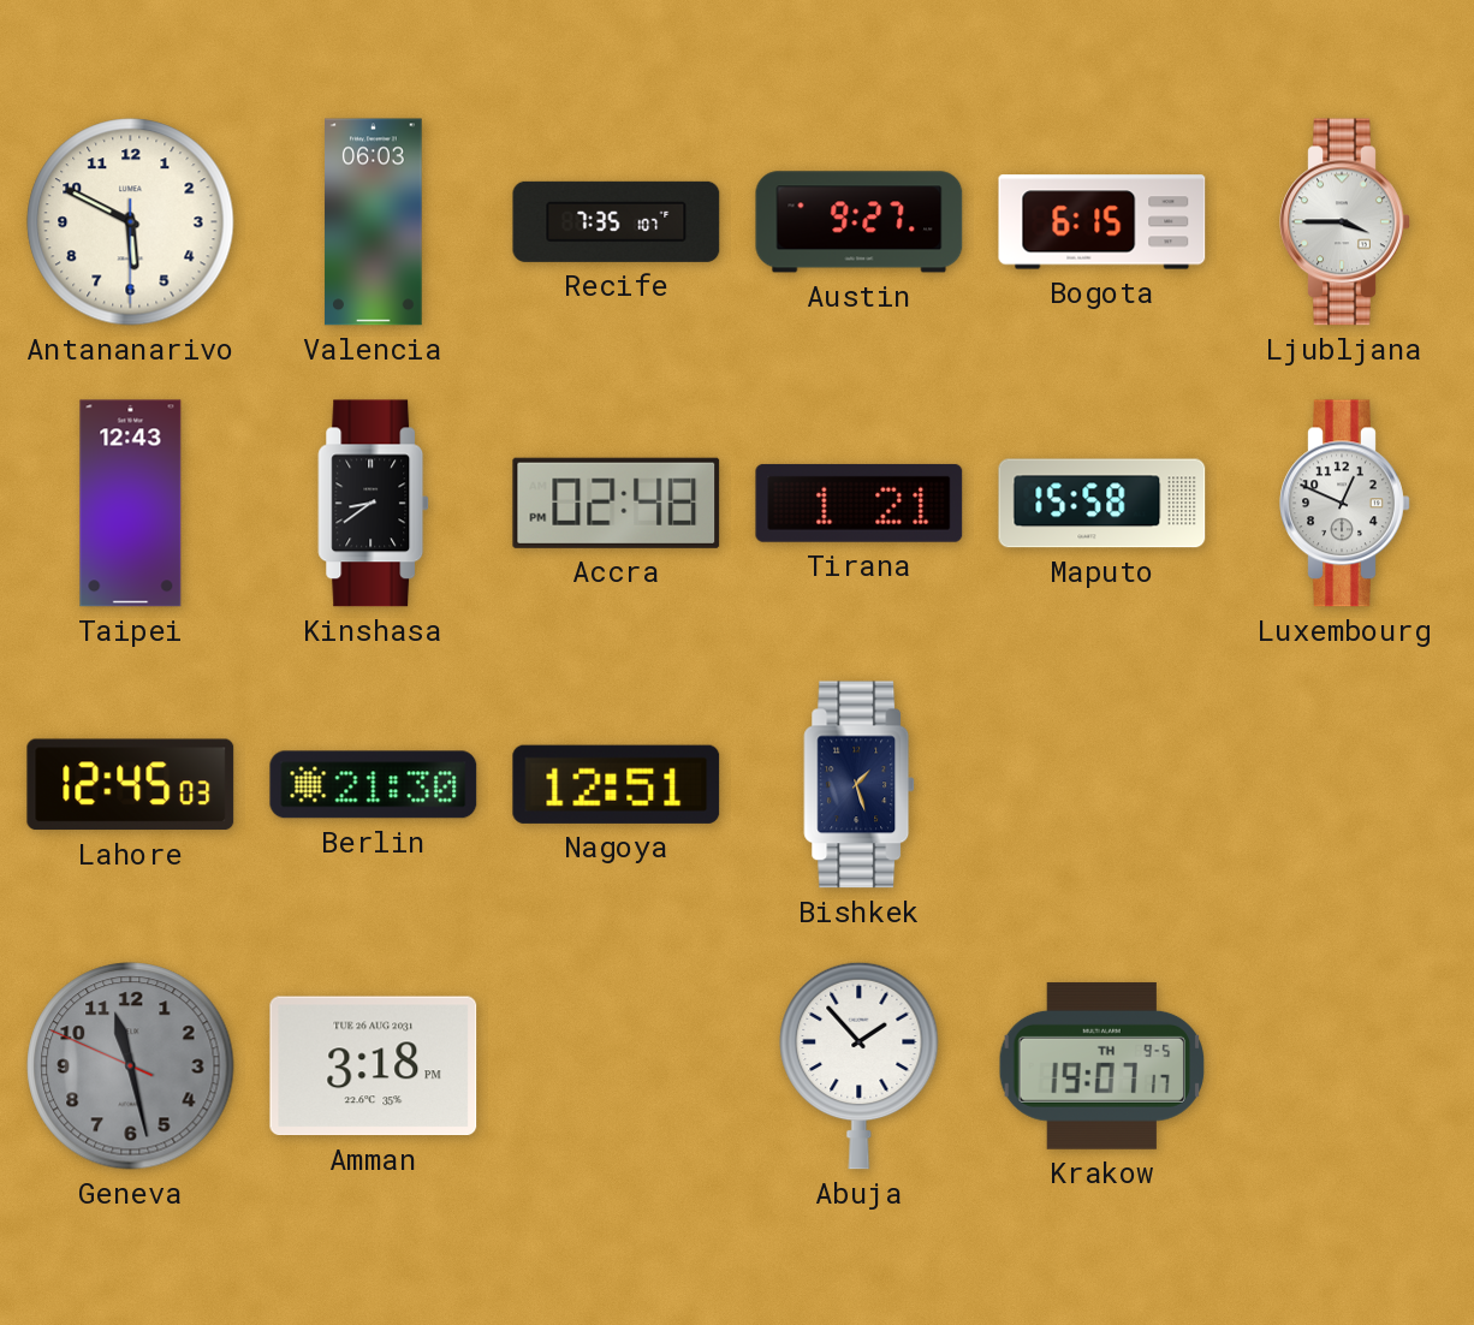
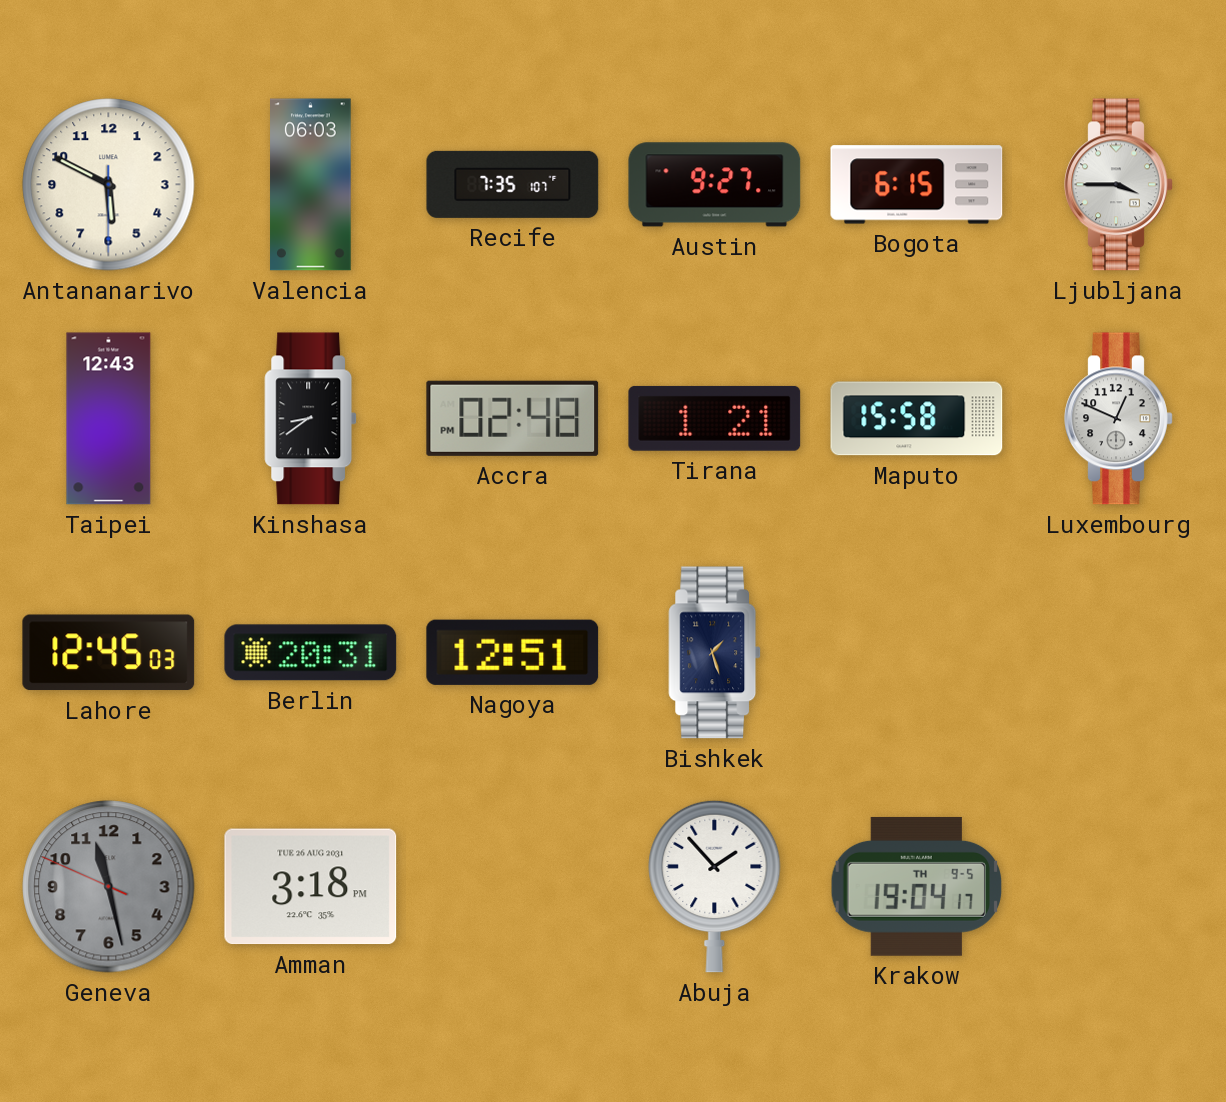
Berlin: 21:30 -> 20:31
Krakow: 19:07 -> 19:04
